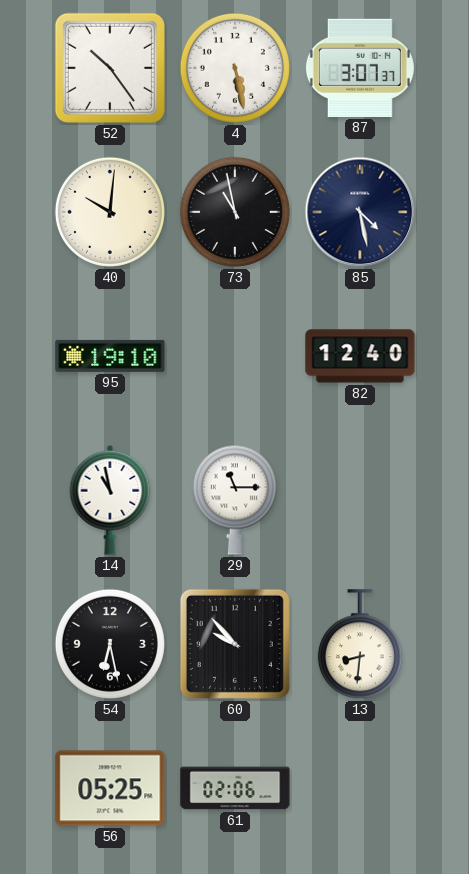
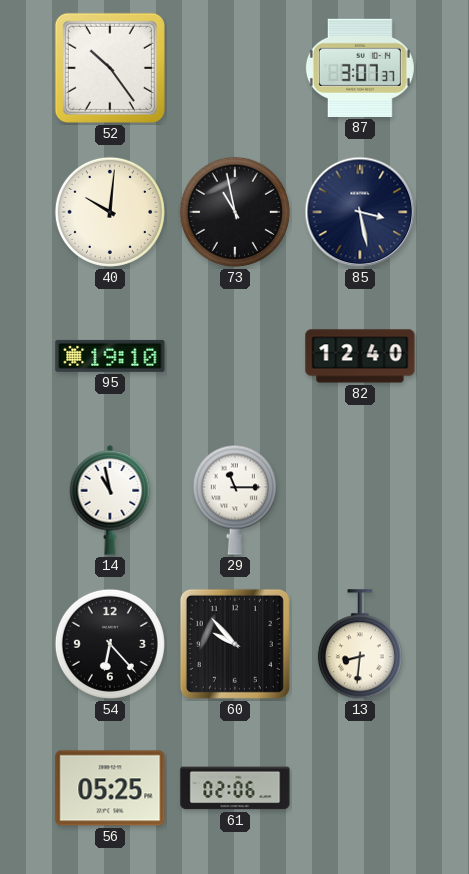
4: 5:28 -> none
85: 4:28 -> 3:28
54: 6:28 -> 6:23
